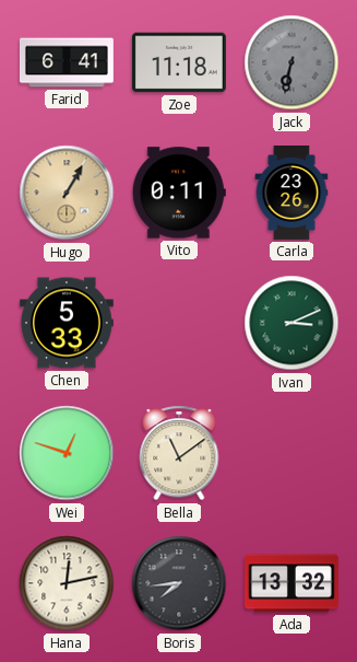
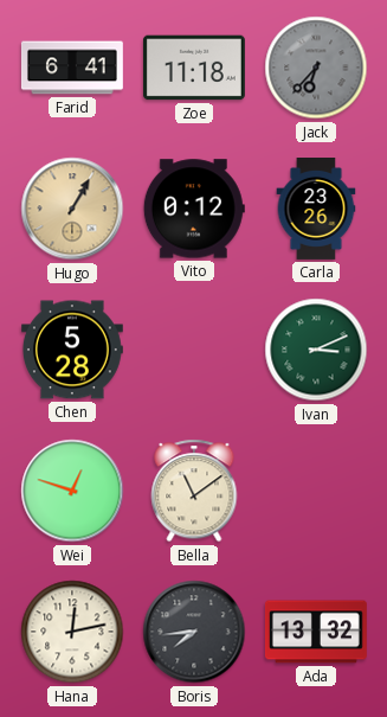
Jack: 6:32 -> 6:37
Vito: 0:11 -> 0:12
Chen: 5:33 -> 5:28
